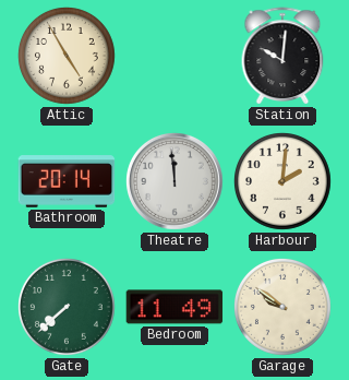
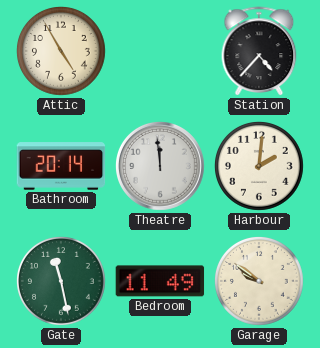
Station: 10:01 -> 4:37
Gate: 7:38 -> 11:28
